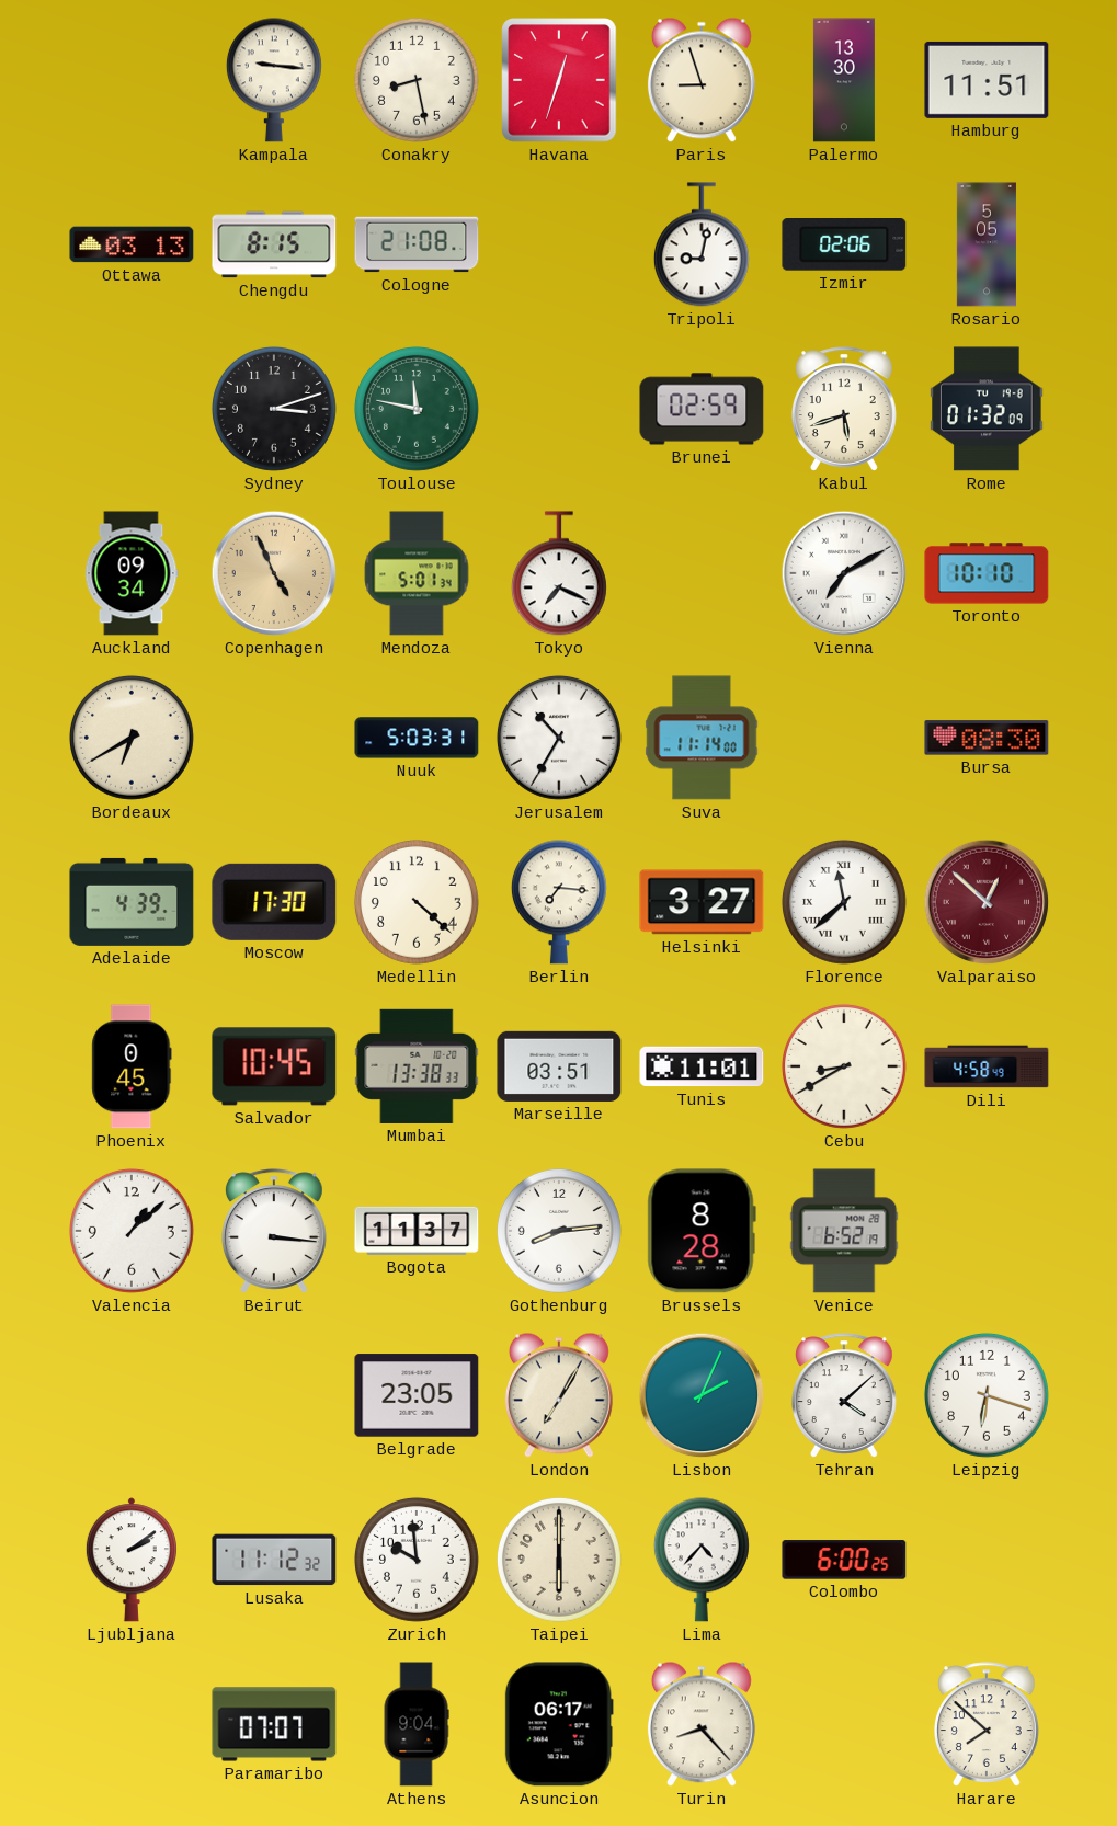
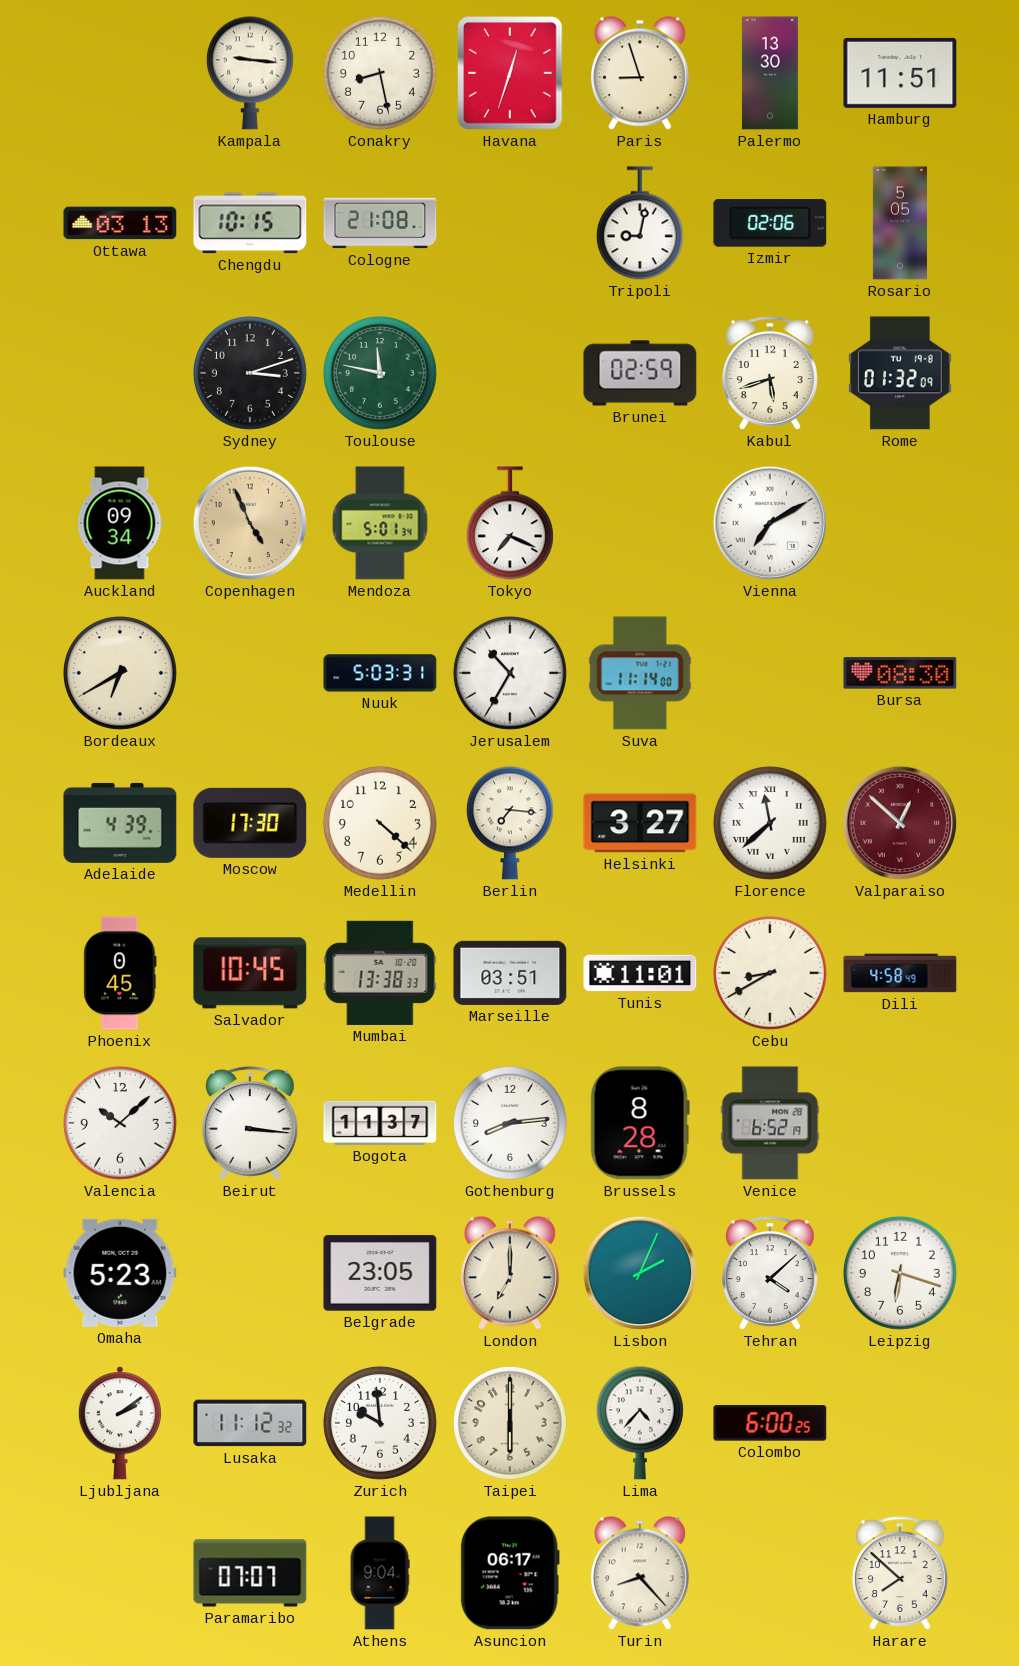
Chengdu: 8:15 -> 10:15
Toronto: 10:10 -> none
Valencia: 1:08 -> 10:08
Omaha: none -> 5:23
London: 7:05 -> 7:00
